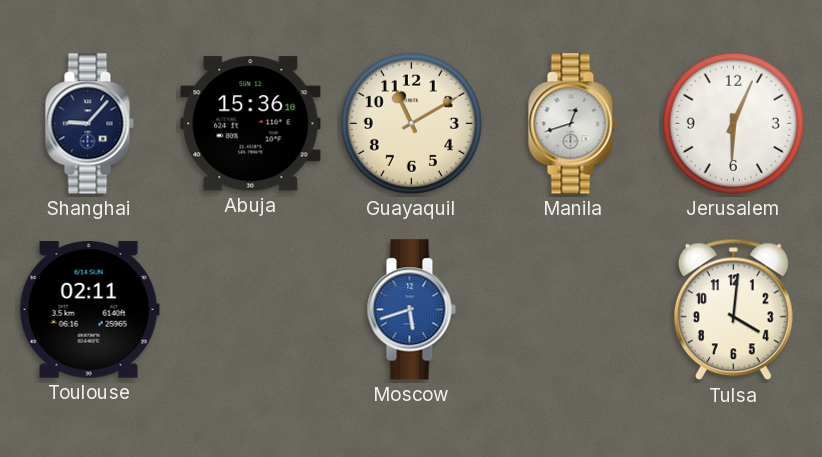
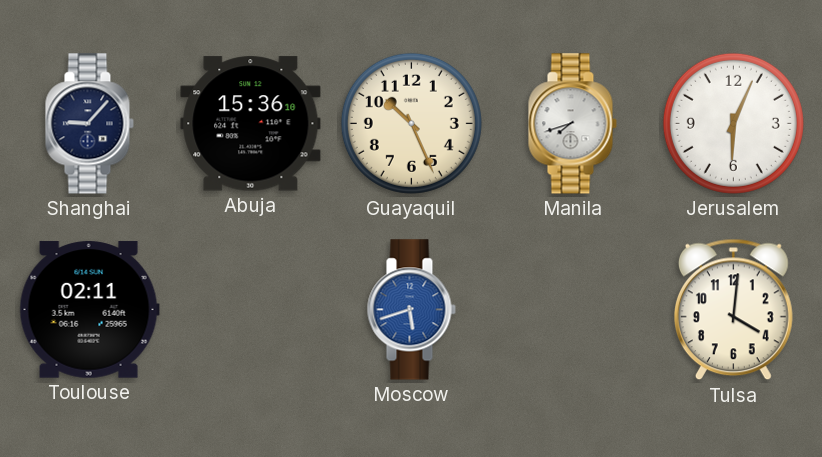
Guayaquil: 11:10 -> 10:26
Manila: 12:42 -> 7:42
